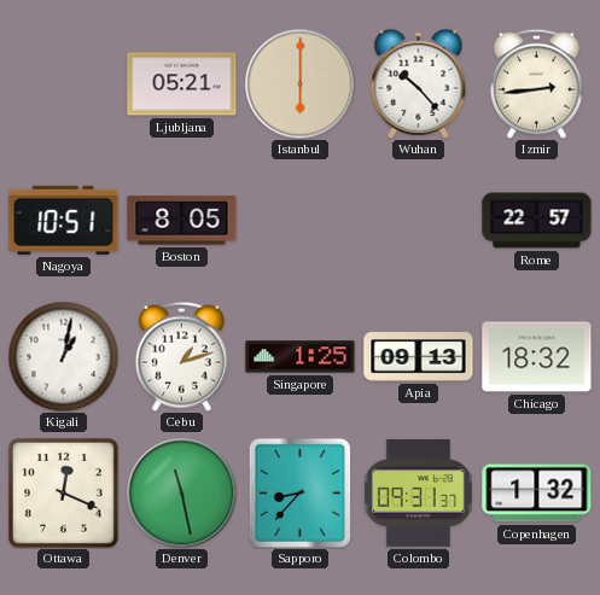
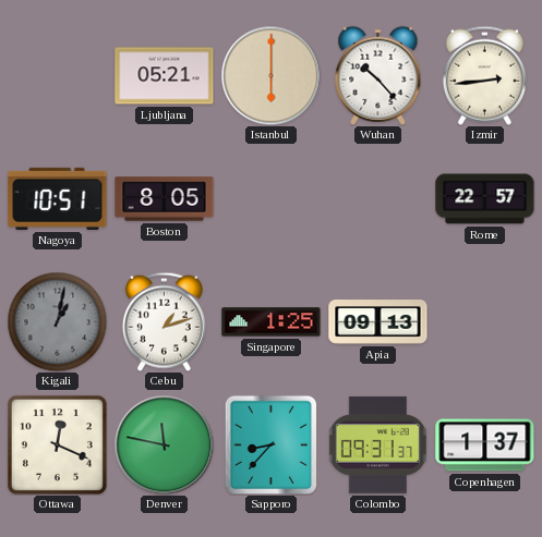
Kigali dial: white -> grey
Chicago: 18:32 -> none
Denver: 11:28 -> 11:47
Copenhagen: 1:32 -> 1:37
